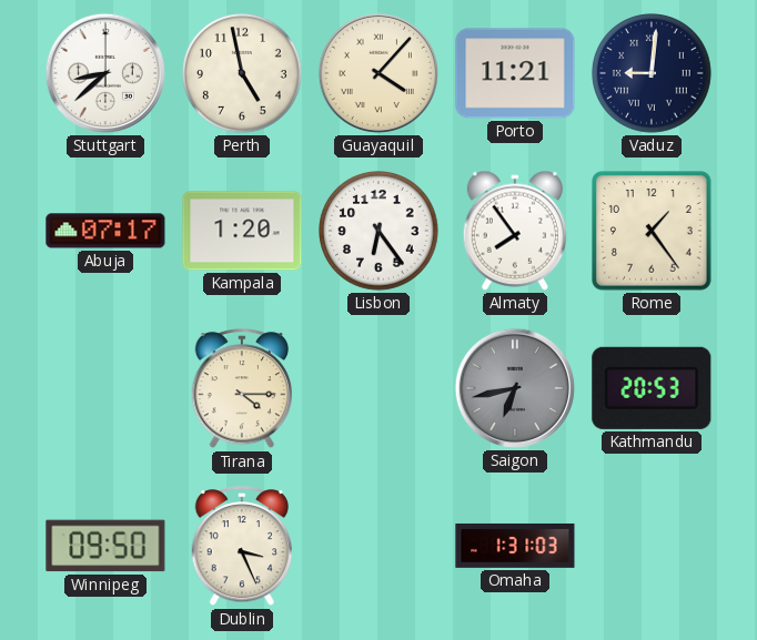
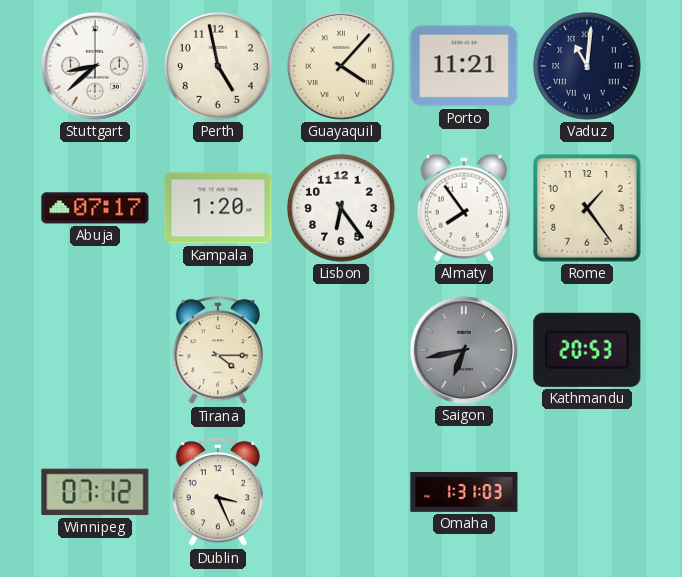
Vaduz: 9:01 -> 11:01
Winnipeg: 09:50 -> 07:12
